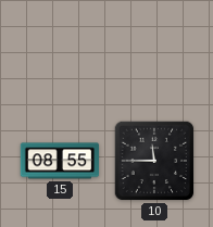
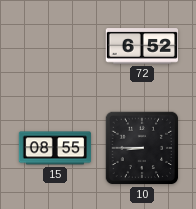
72: none -> 6:52
10: 11:45 -> 8:45
